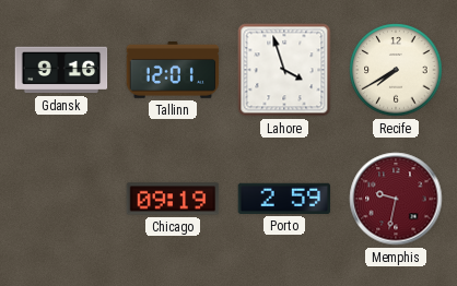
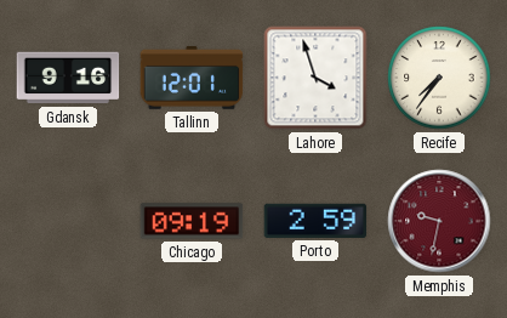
Recife: 7:40 -> 7:36
